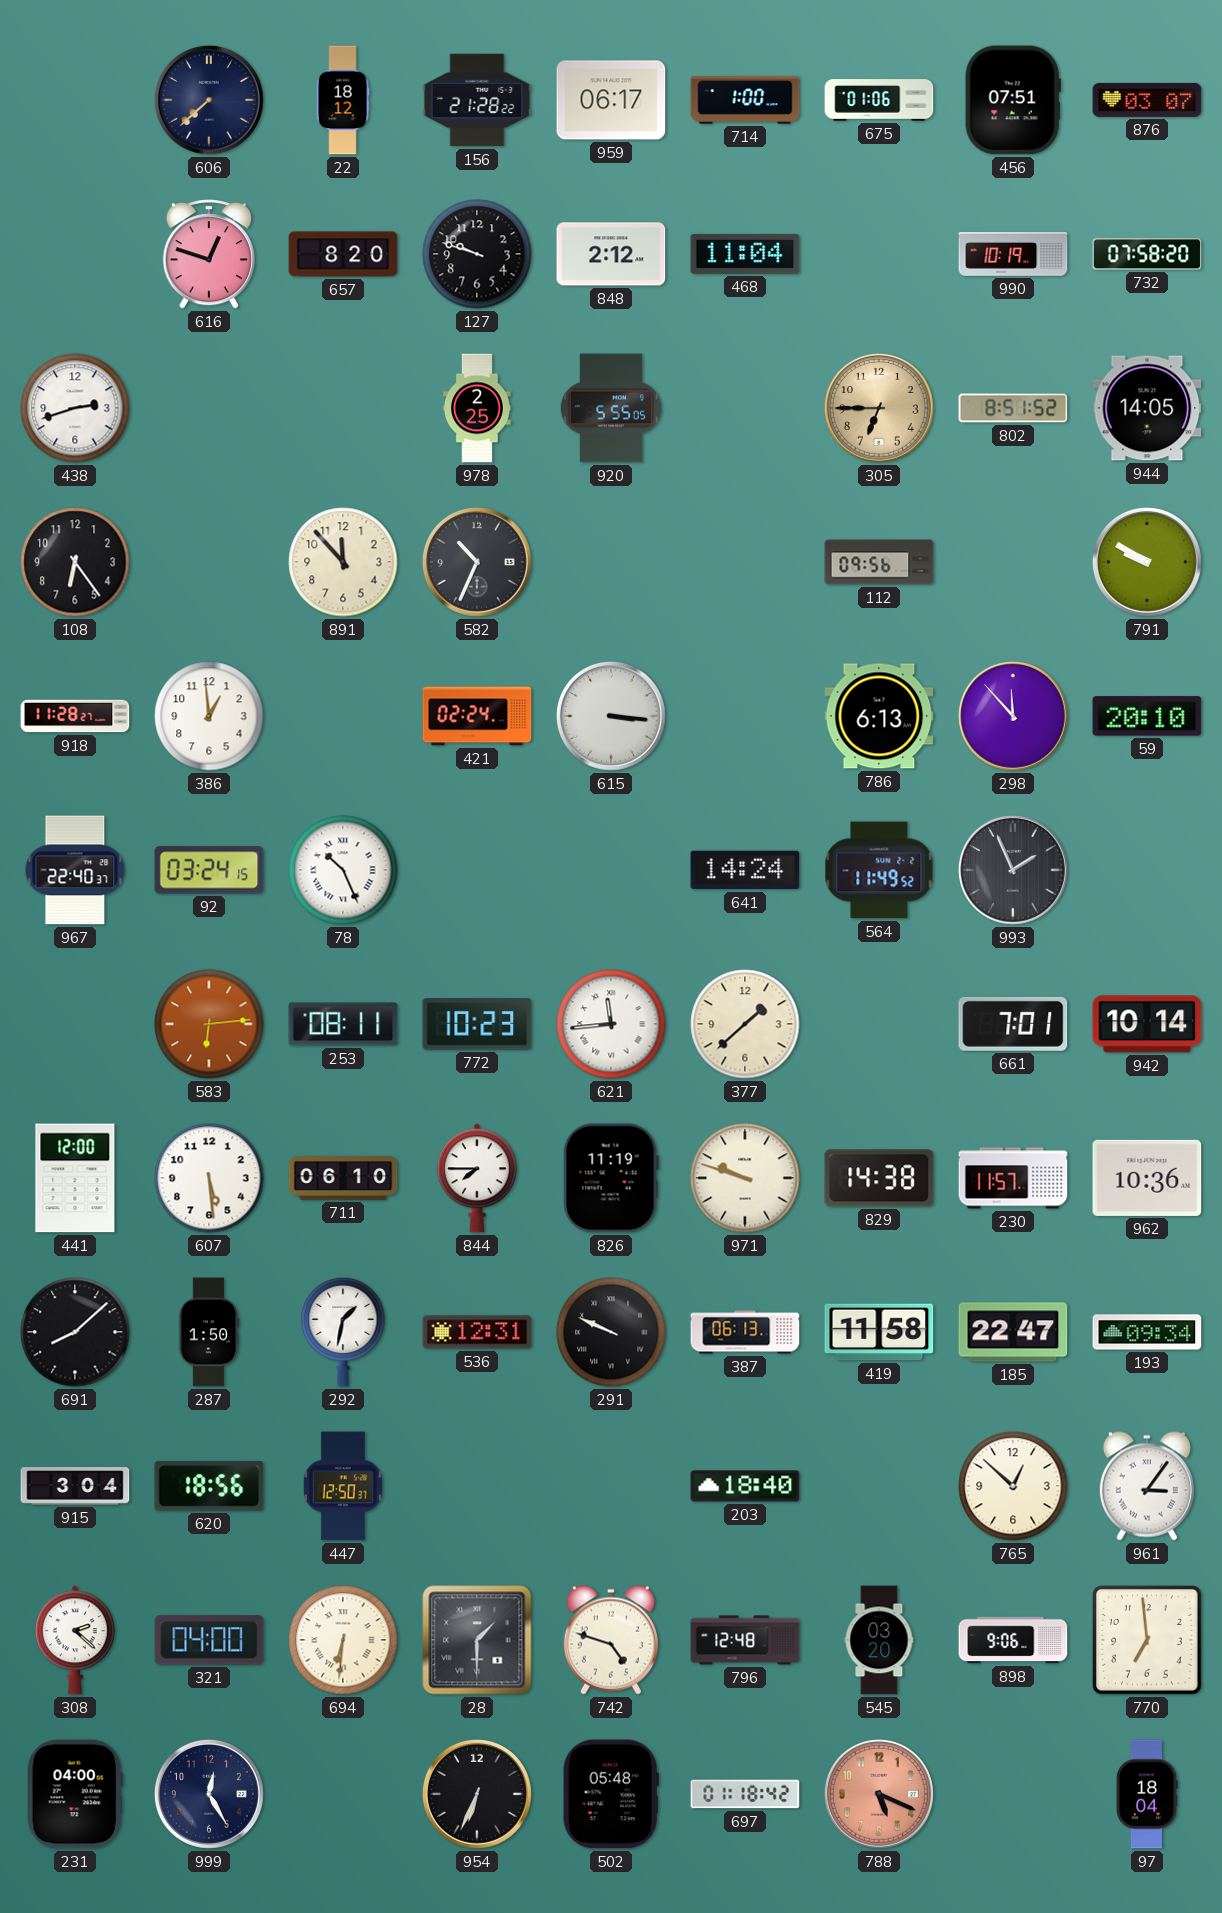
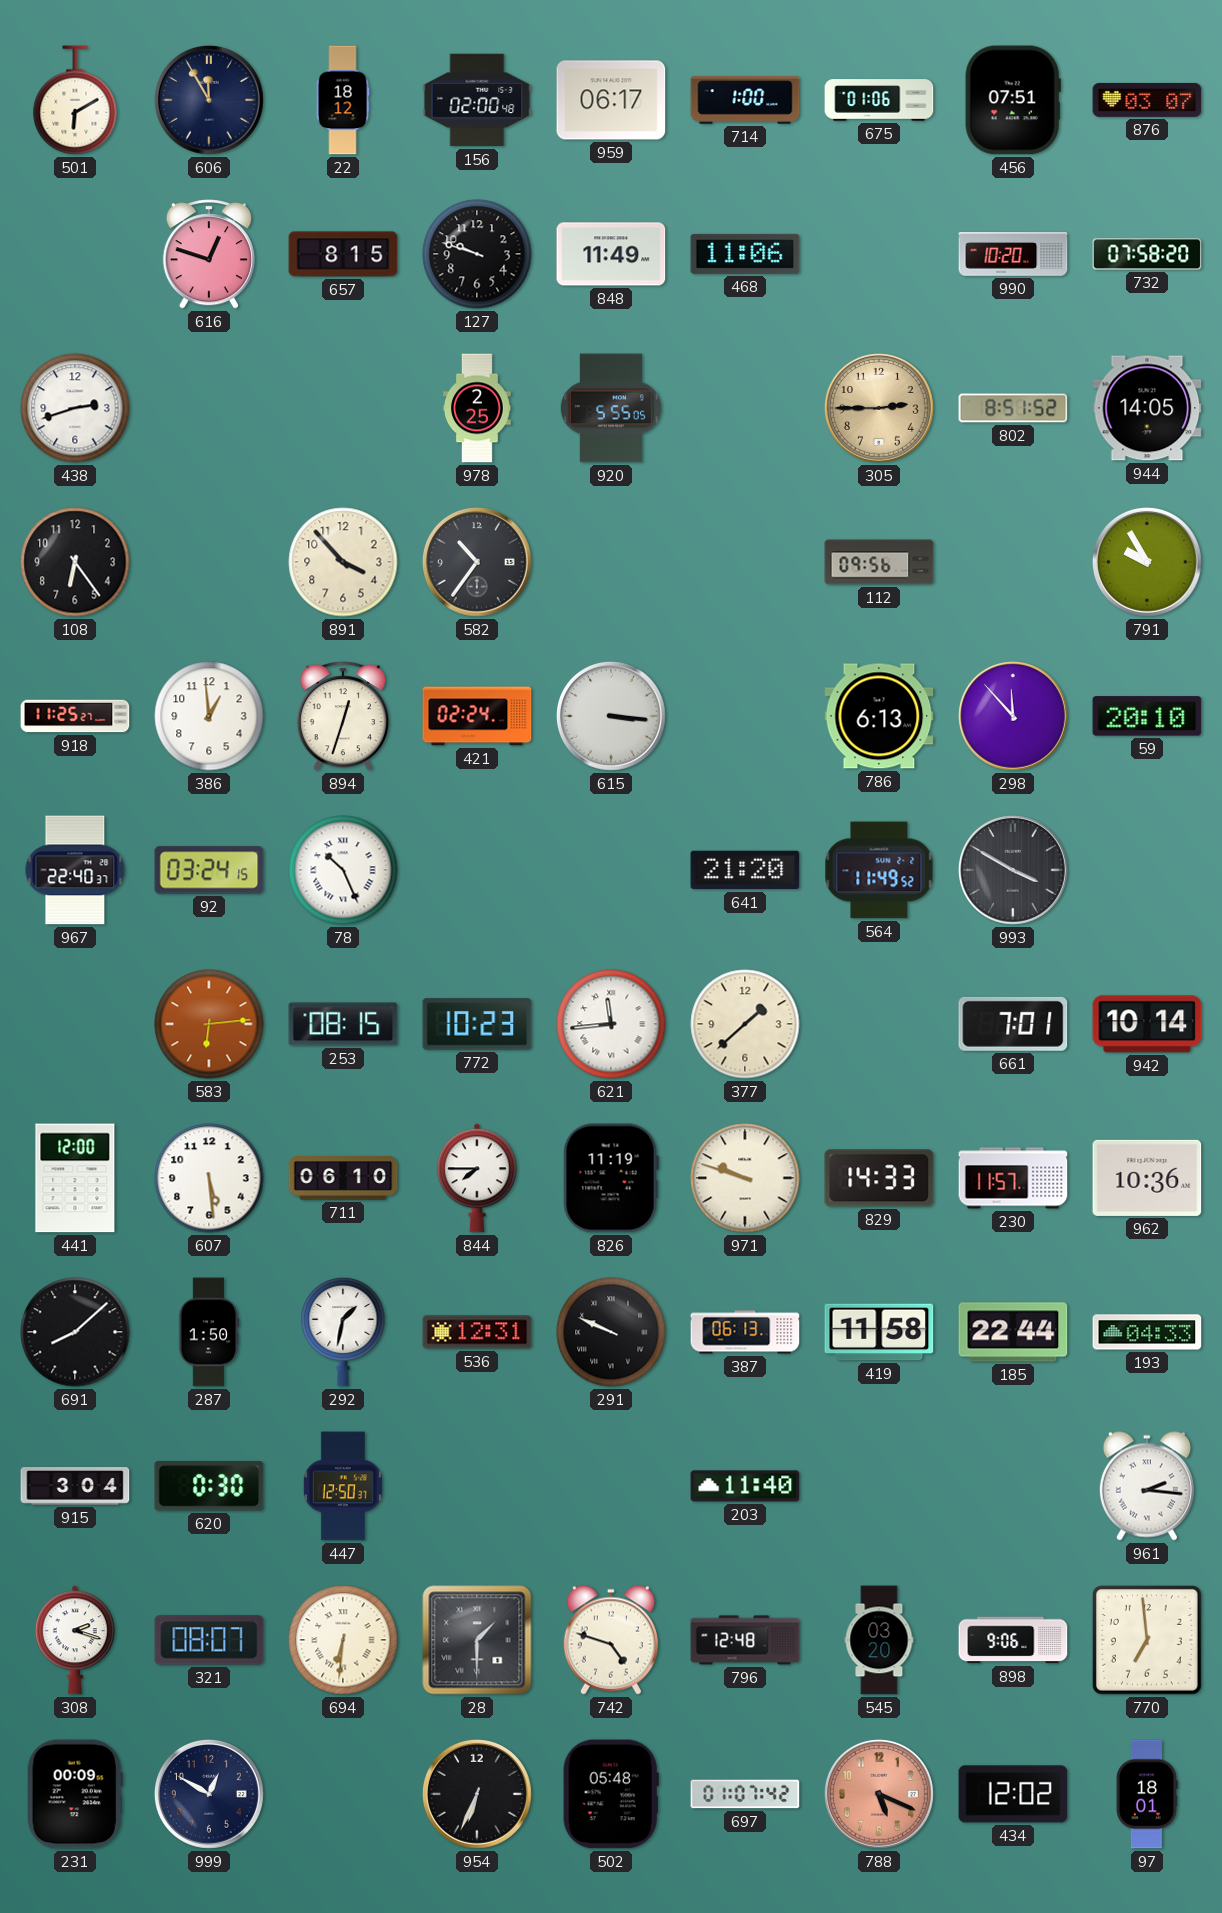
501: none -> 6:10
606: 7:38 -> 11:55
156: 21:28 -> 02:00
657: 8:20 -> 8:15
848: 2:12 -> 11:49
468: 11:04 -> 11:06
990: 10:19 -> 10:20
305: 6:45 -> 2:45
891: 11:53 -> 3:53
582: 10:34 -> 10:36
791: 9:50 -> 9:55
918: 11:28 -> 11:25
894: none -> 12:33
641: 14:24 -> 21:20
993: 1:56 -> 3:50
253: 08:11 -> 08:15
829: 14:38 -> 14:33
185: 22:47 -> 22:44
193: 09:34 -> 04:33
620: 18:56 -> 0:30
203: 18:40 -> 11:40
765: 12:52 -> none
961: 3:06 -> 2:16
308: 2:22 -> 2:18
321: 04:00 -> 08:07
231: 04:00 -> 00:09
999: 12:25 -> 12:50
697: 01:18 -> 01:07
434: none -> 12:02
97: 18:04 -> 18:01
